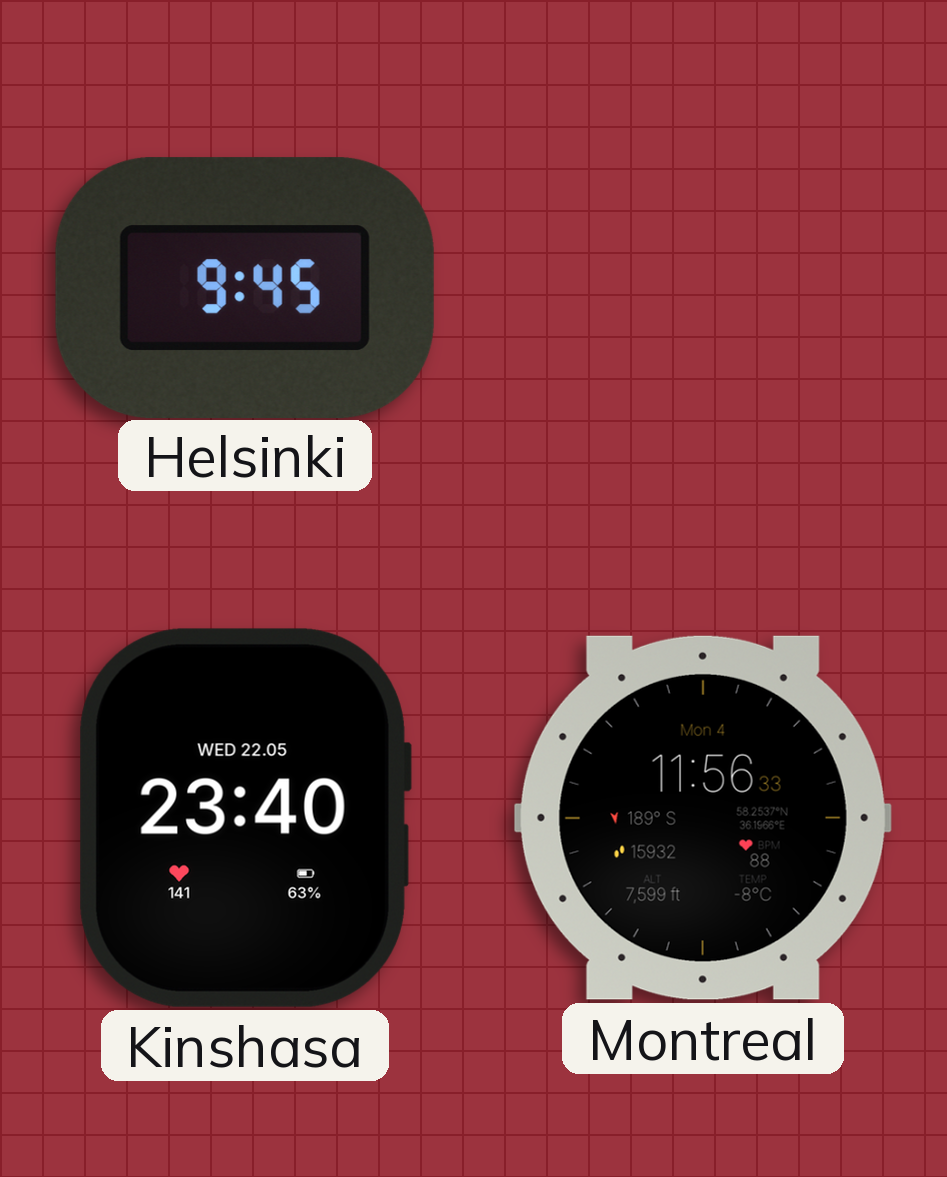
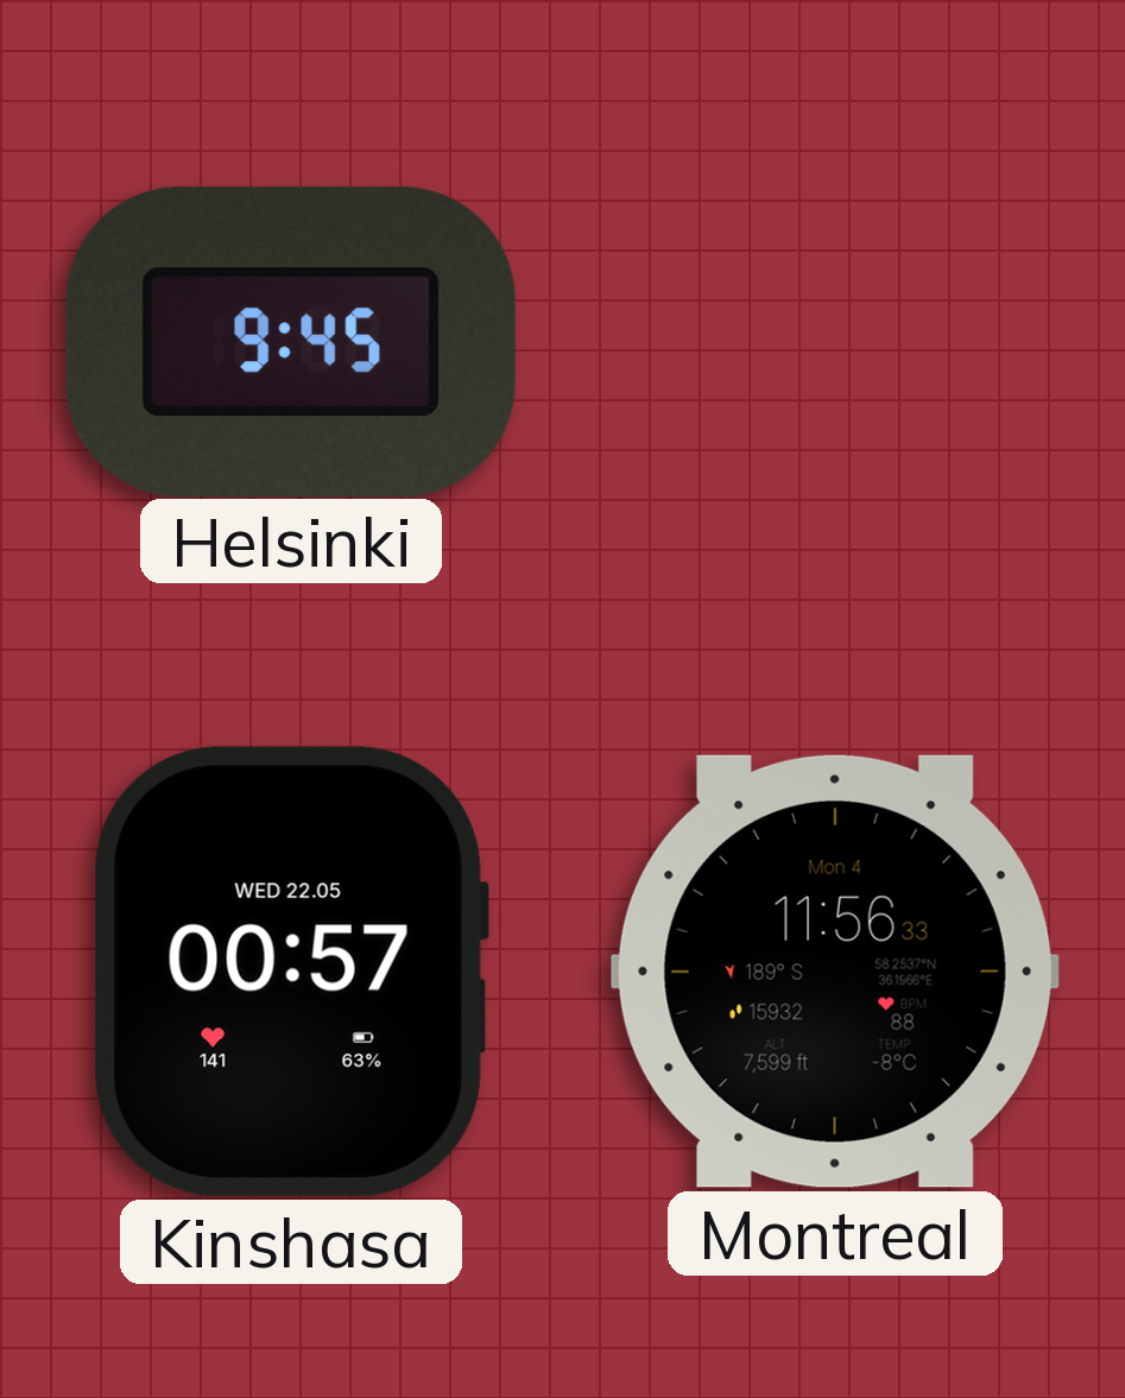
Kinshasa: 23:40 -> 00:57
